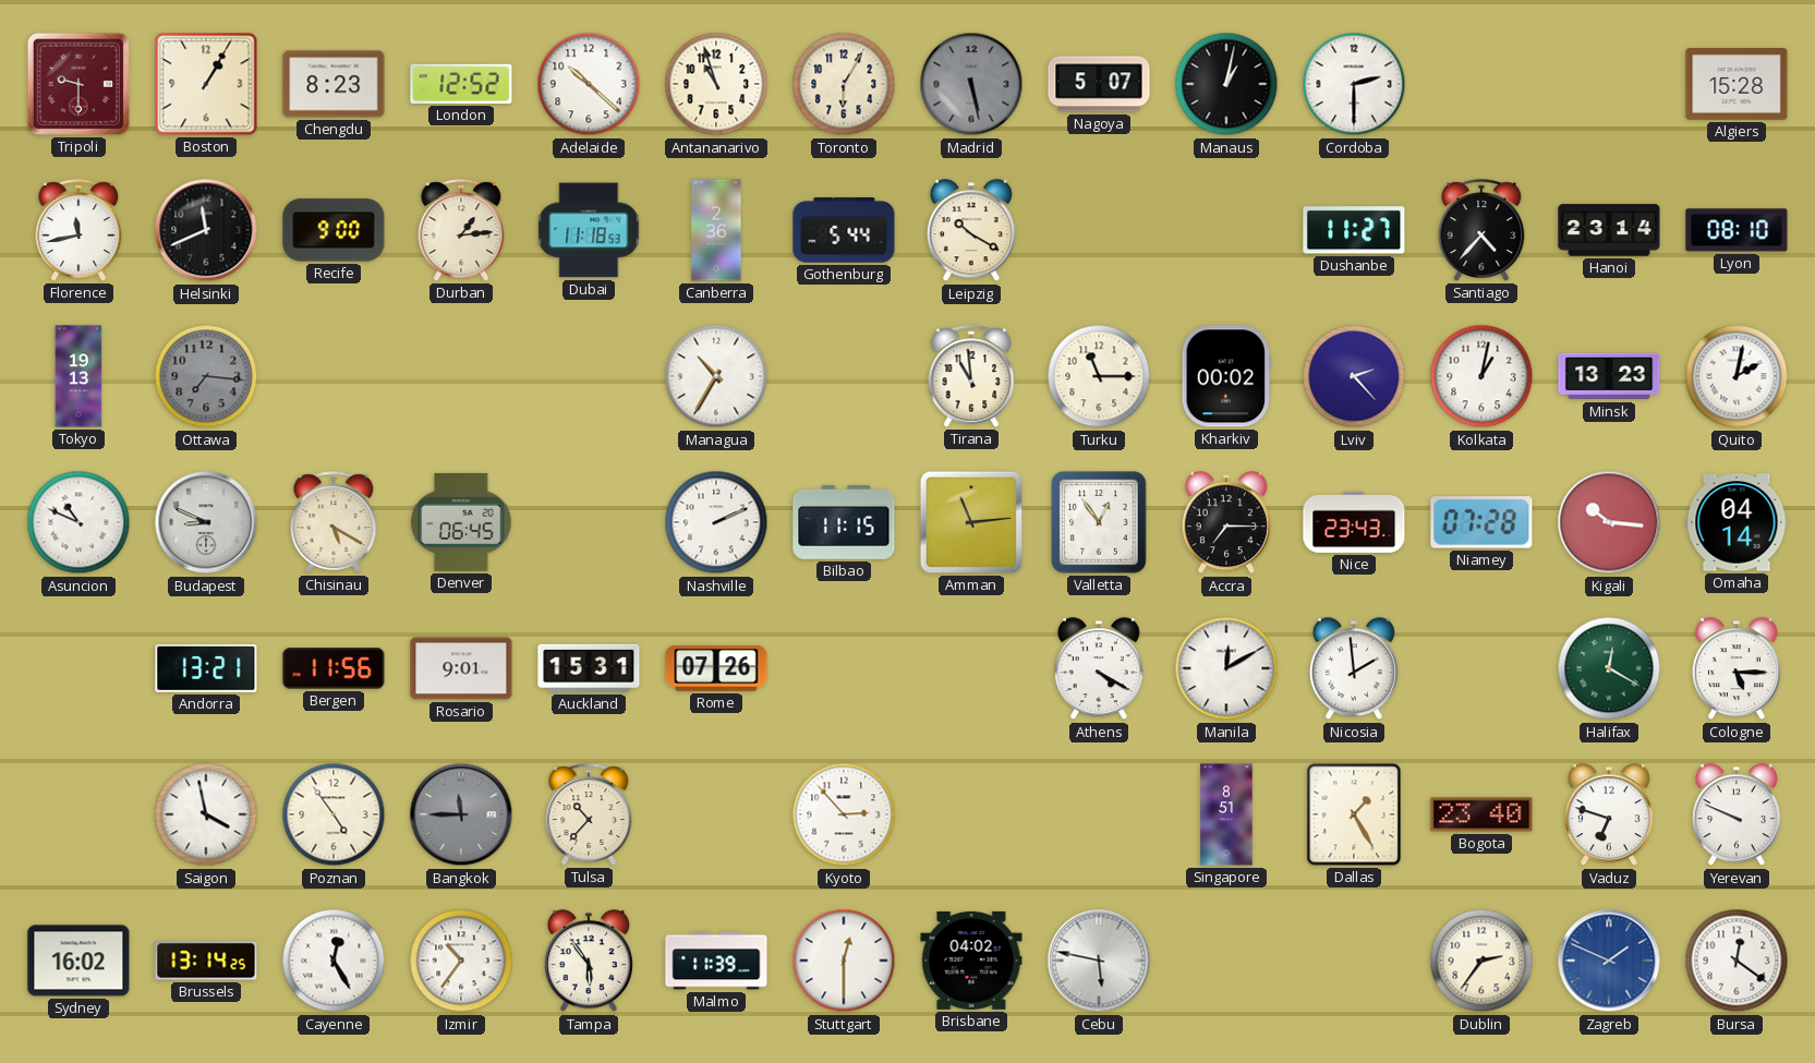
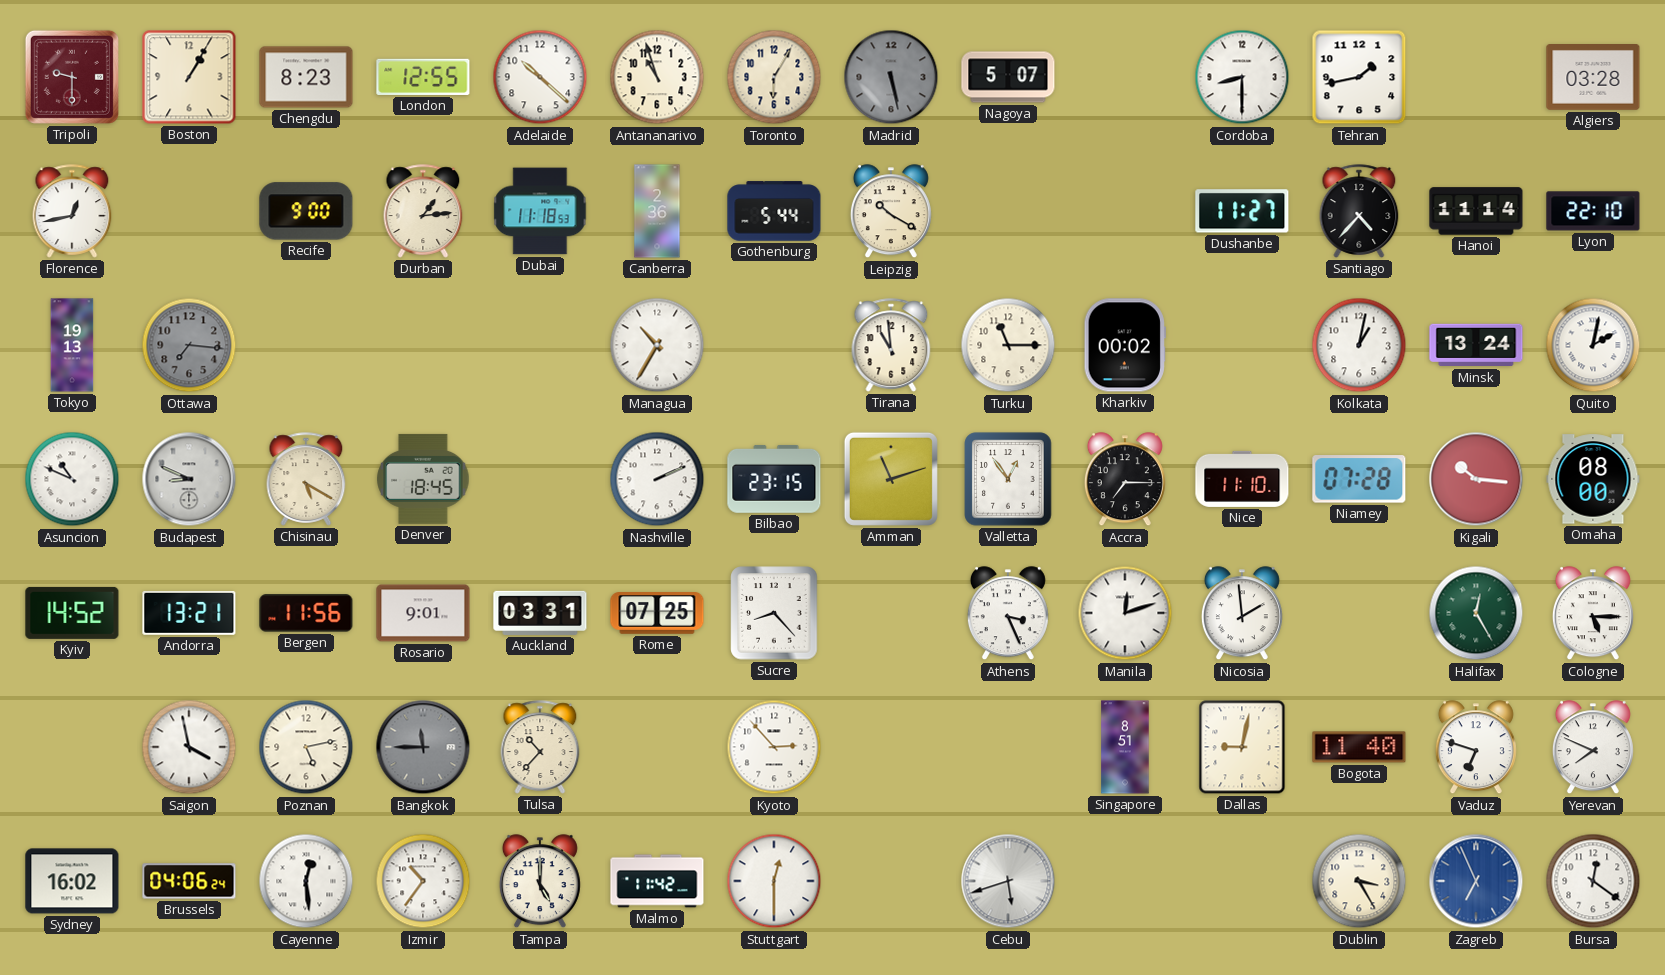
London: 12:52 -> 12:55
Manaus: 1:02 -> none
Cordoba: 2:30 -> 8:30
Tehran: none -> 1:43
Algiers: 15:28 -> 03:28
Florence: 11:43 -> 12:43
Helsinki: 11:41 -> none
Hanoi: 23:14 -> 11:14
Lyon: 08:10 -> 22:10
Lviv: 2:23 -> none
Minsk: 13:23 -> 13:24
Denver: 06:45 -> 18:45
Bilbao: 11:15 -> 23:15
Amman: 11:14 -> 11:12
Nice: 23:43 -> 11:10
Omaha: 04:14 -> 08:00
Kyiv: none -> 14:52
Auckland: 15:31 -> 03:31
Rome: 07:26 -> 07:25
Sucre: none -> 8:23
Athens: 4:20 -> 3:26
Manila: 12:10 -> 12:12
Halifax: 12:20 -> 12:25
Poznan: 4:54 -> 5:13
Dallas: 1:25 -> 9:02
Bogota: 23:40 -> 11:40
Yerevan: 9:49 -> 7:49
Brussels: 13:14 -> 04:06
Cayenne: 12:25 -> 12:29
Tampa: 5:54 -> 5:00
Malmo: 11:39 -> 11:42
Brisbane: 04:02 -> none
Cebu: 5:47 -> 5:42
Dublin: 2:36 -> 3:25
Zagreb: 1:49 -> 6:56
